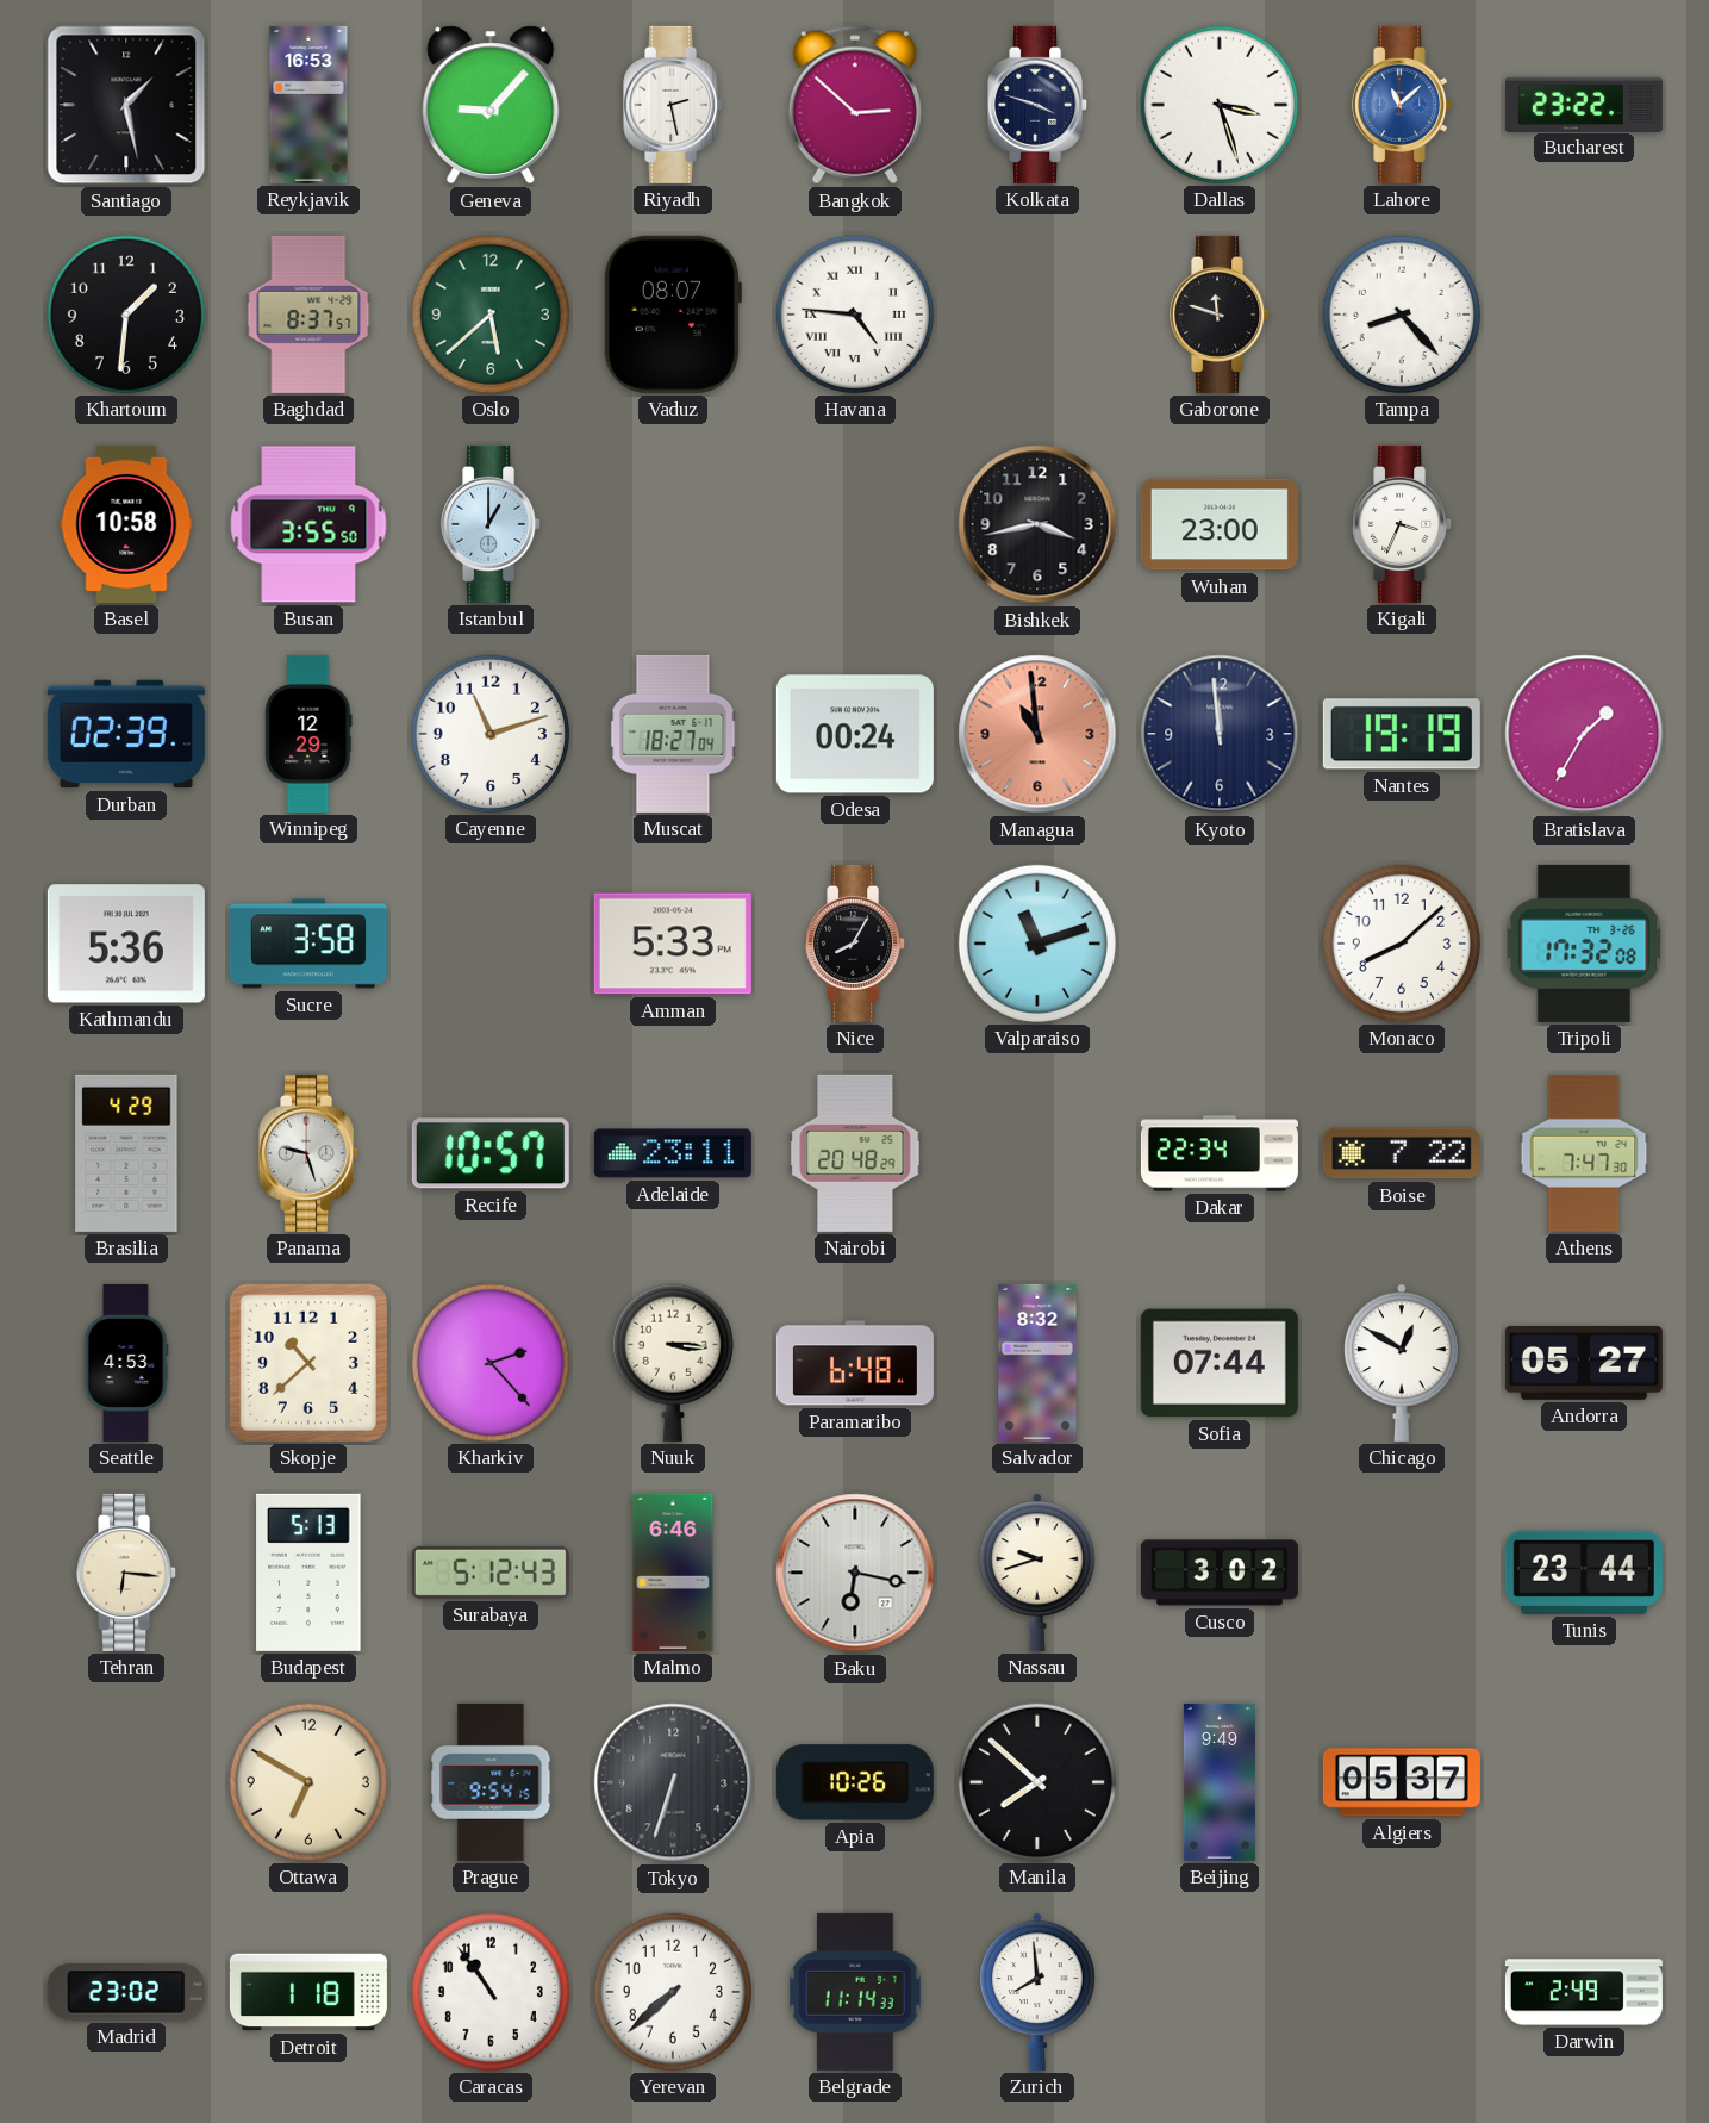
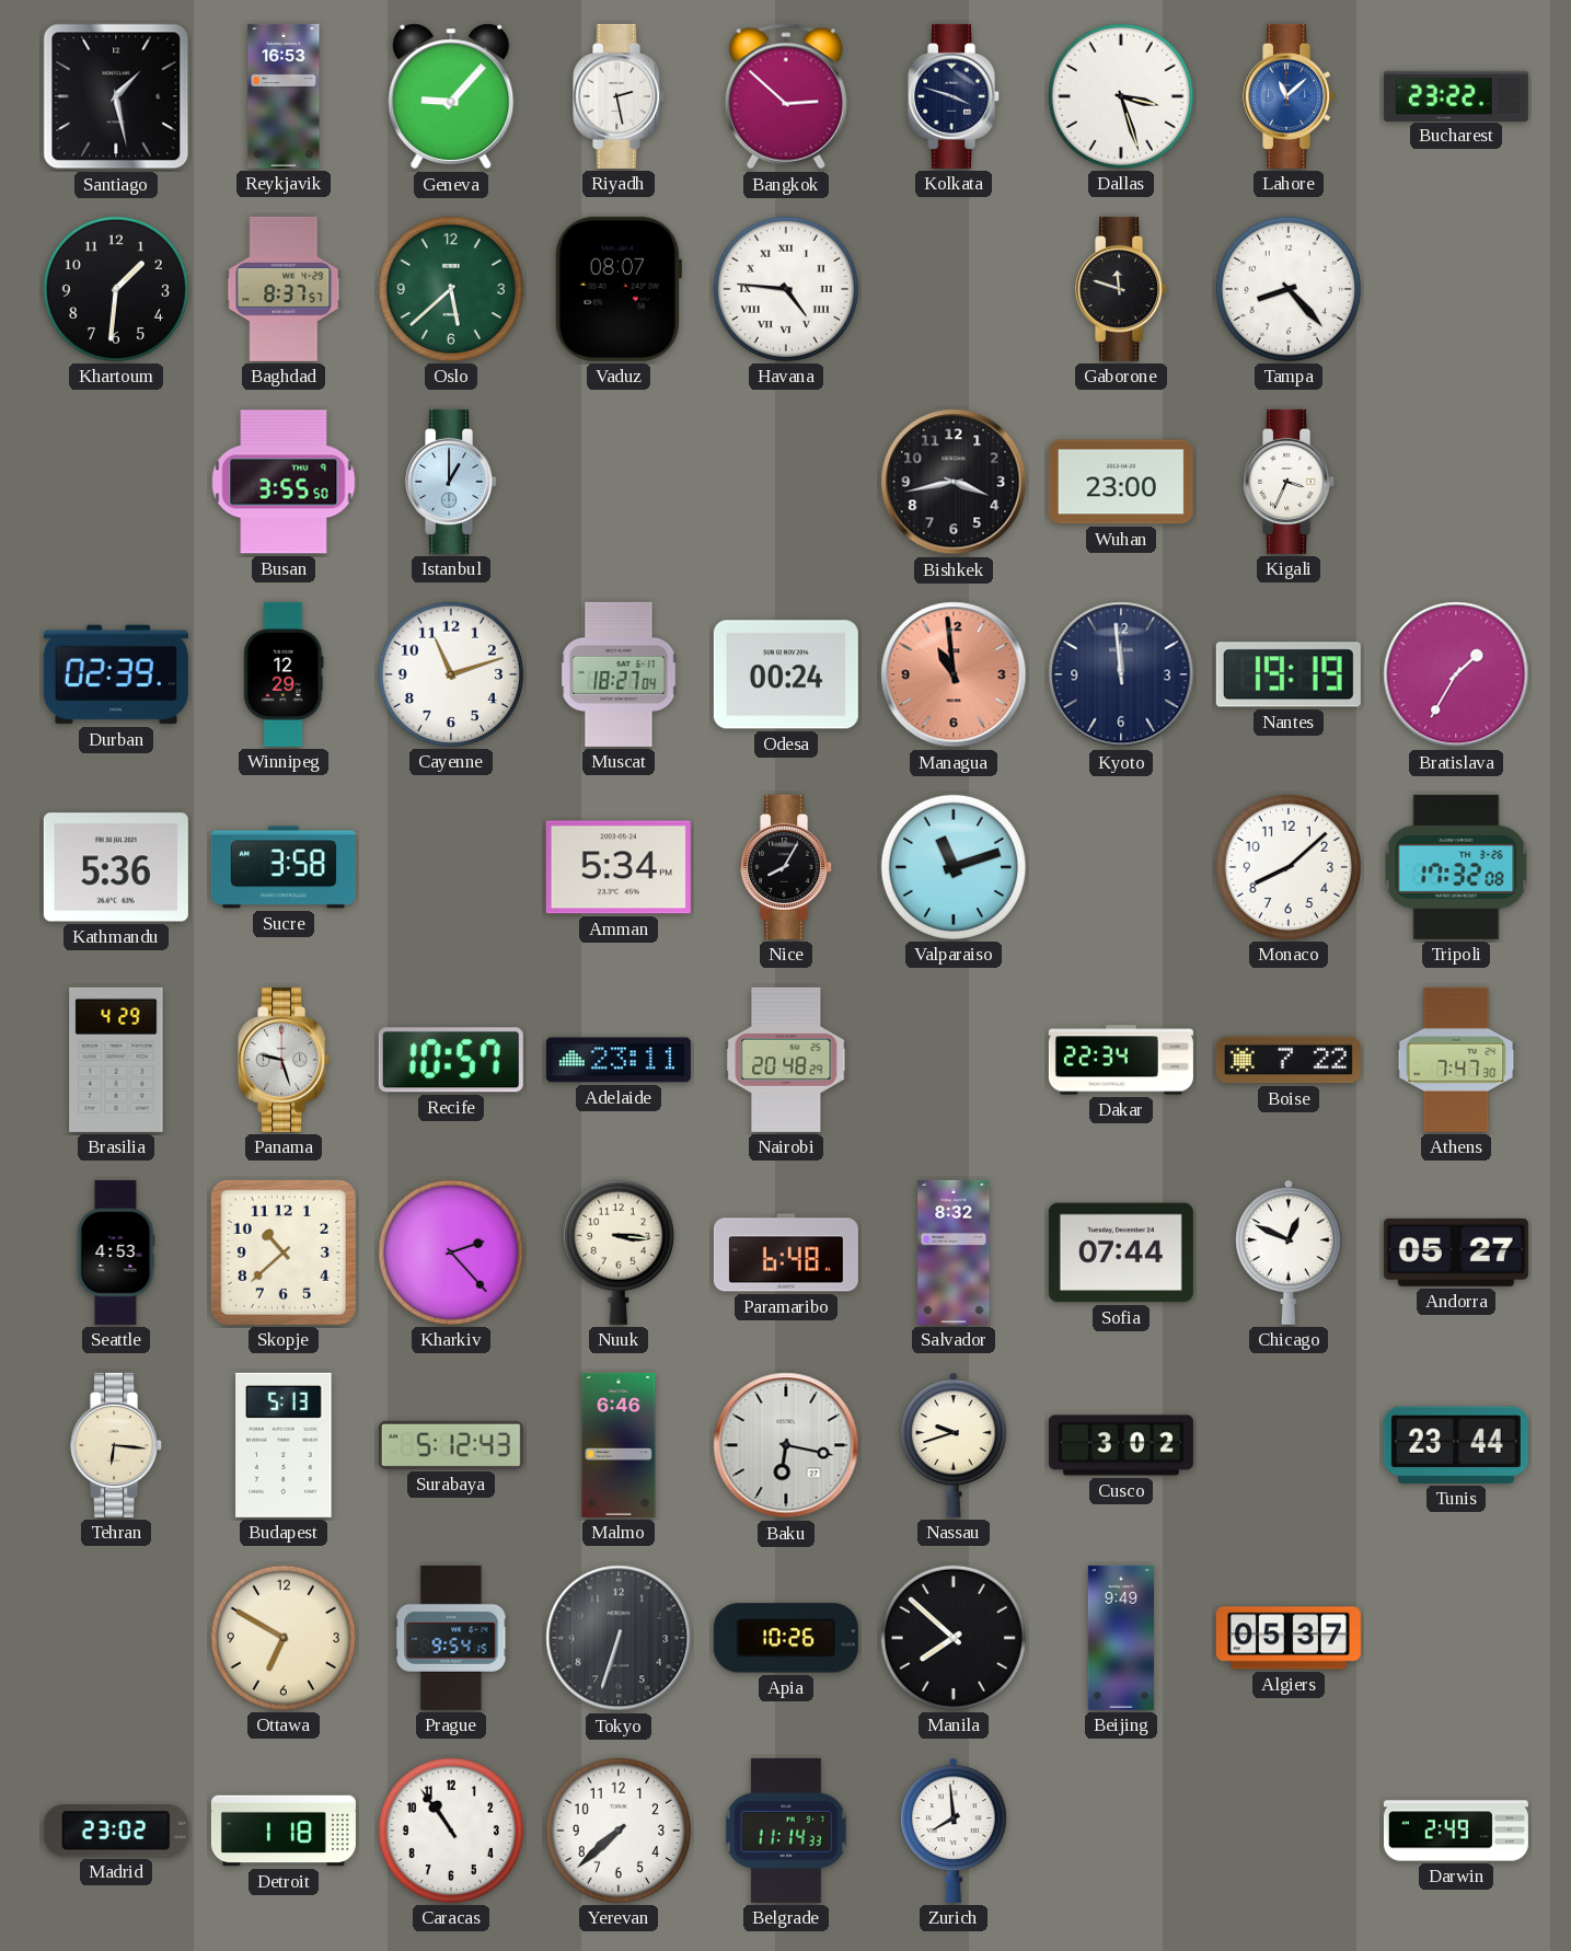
Basel: 10:58 -> none
Amman: 5:33 -> 5:34
Chicago: 12:50 -> 12:49
